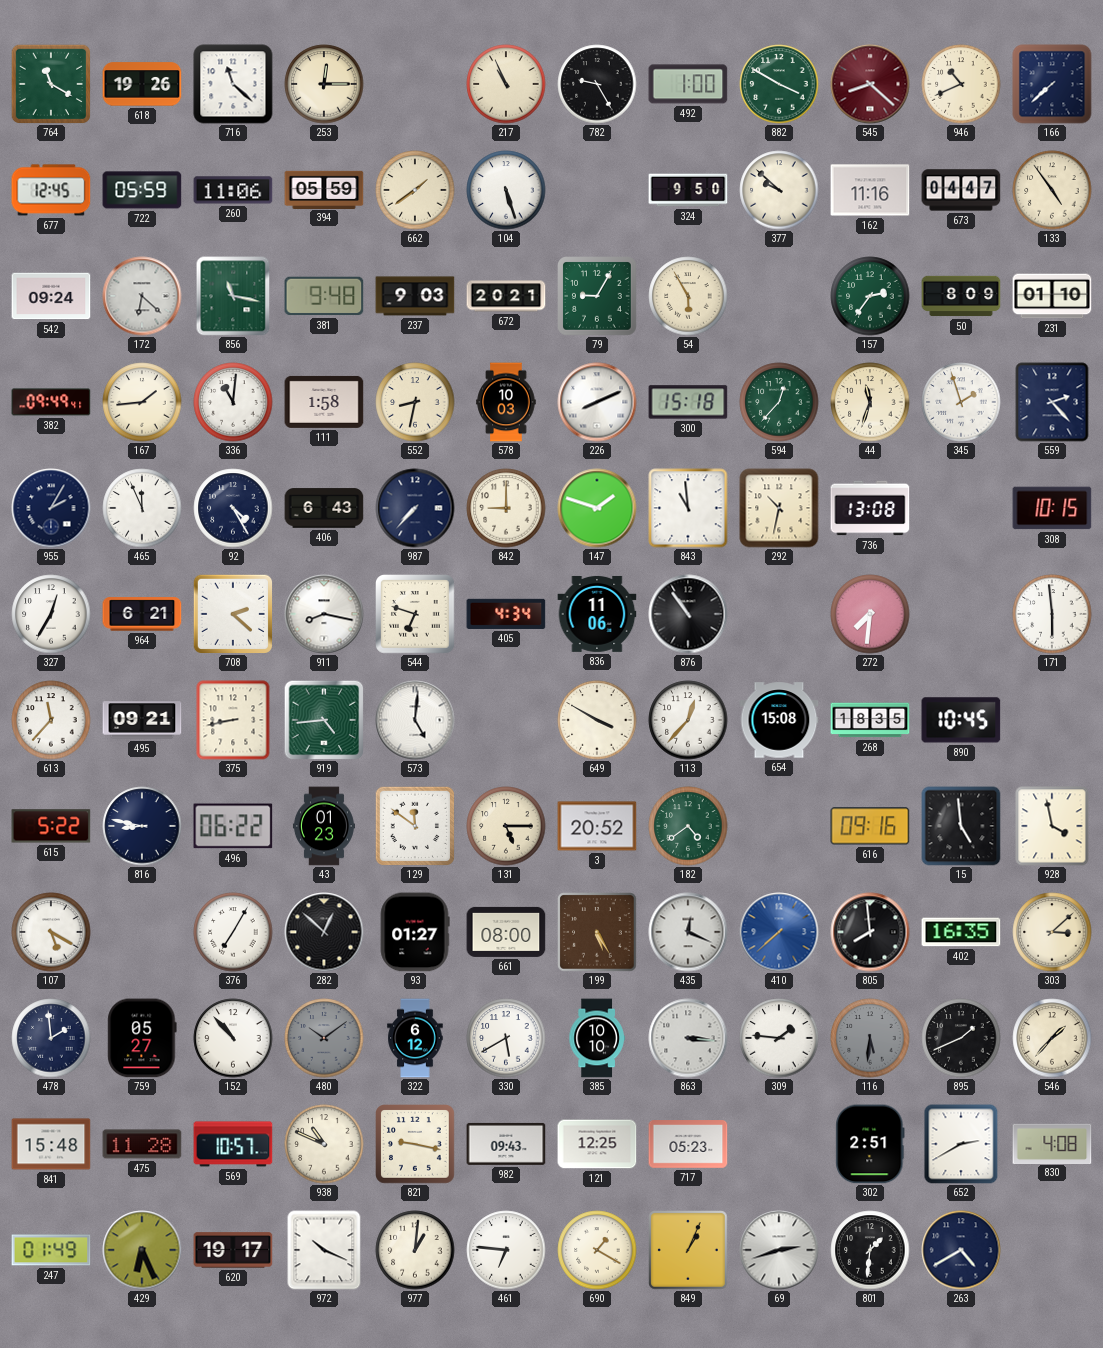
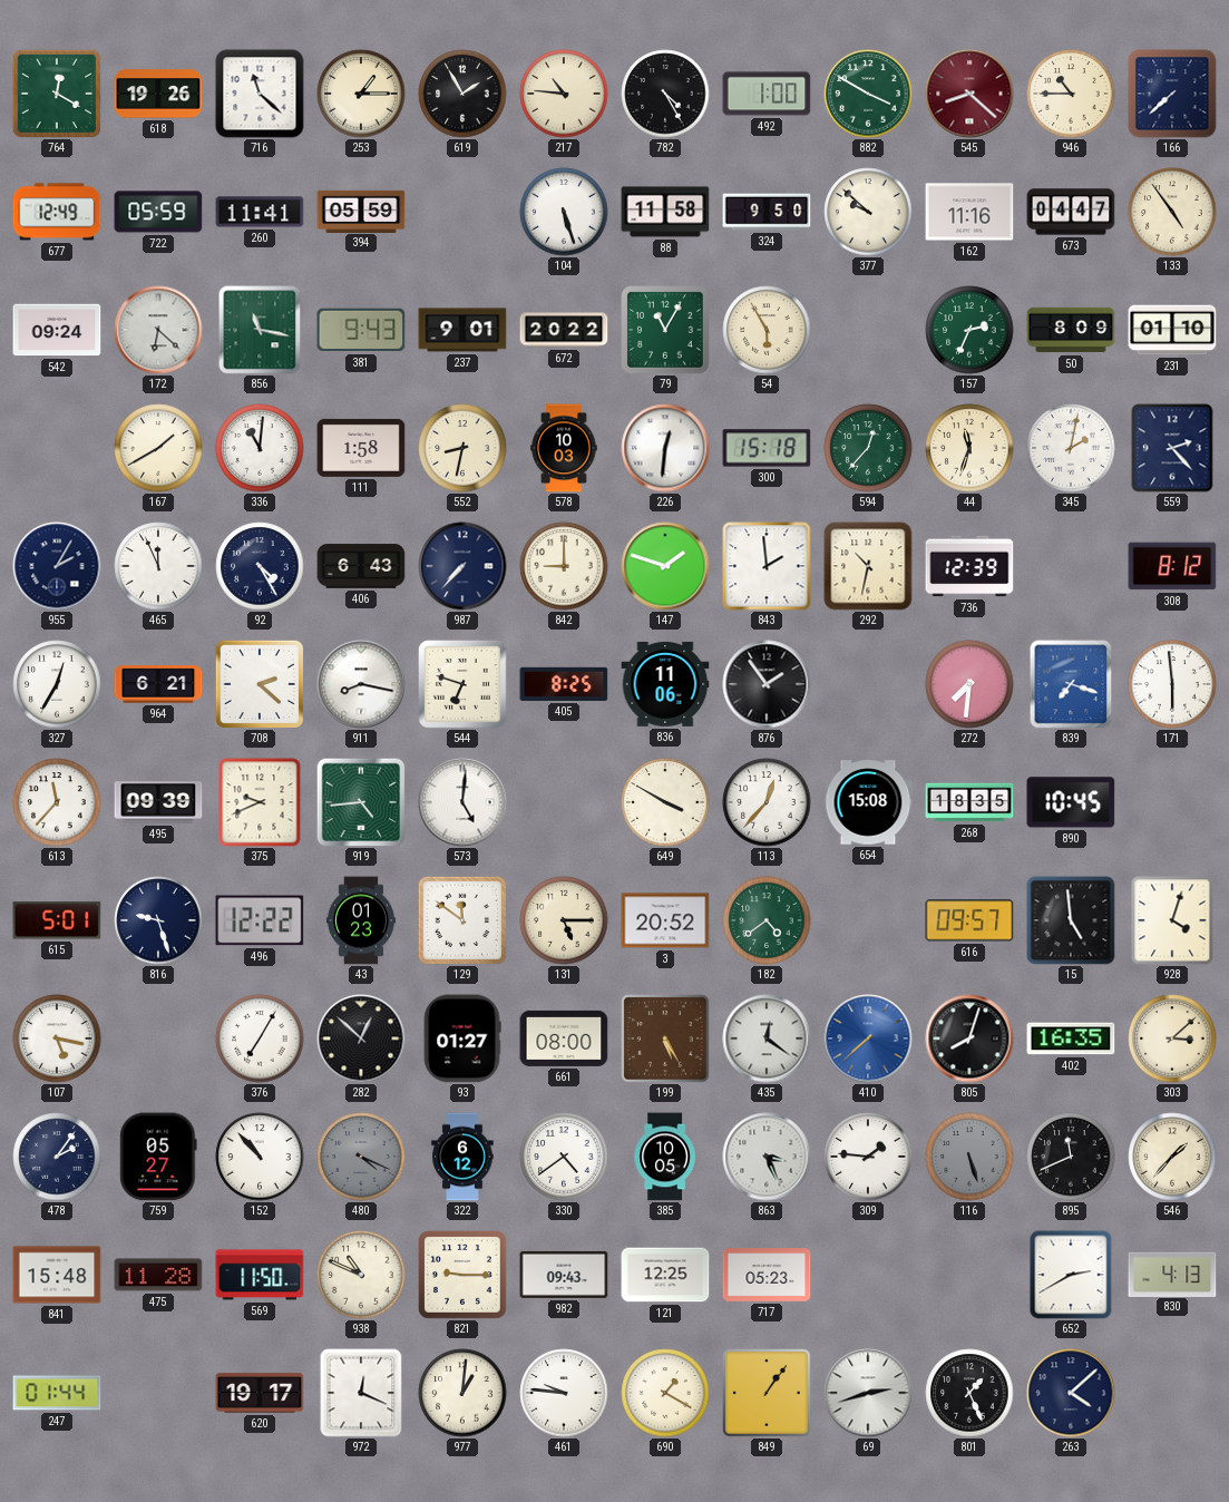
764: 11:20 -> 12:20
253: 12:15 -> 1:15
619: none -> 1:55
217: 10:56 -> 10:46
782: 9:25 -> 4:25
946: 10:41 -> 10:45
677: 12:45 -> 12:49
260: 11:06 -> 11:41
662: 1:39 -> none
88: none -> 11:58
381: 9:48 -> 9:43
237: 9:03 -> 9:01
672: 20:21 -> 20:22
79: 9:05 -> 11:05
157: 2:36 -> 2:34
382: 09:49 -> none
167: 1:44 -> 1:40
226: 8:11 -> 12:31
345: 1:57 -> 2:02
843: 10:59 -> 1:59
736: 13:08 -> 12:39
308: 10:15 -> 8:12
405: 4:34 -> 8:25
876: 10:54 -> 1:54
839: none -> 7:18
495: 09:21 -> 09:39
375: 8:43 -> 9:41
615: 5:22 -> 5:01
816: 8:47 -> 9:27
496: 06:22 -> 12:22
616: 09:16 -> 09:57
928: 3:58 -> 4:03
107: 5:20 -> 5:17
435: 12:19 -> 12:21
805: 7:59 -> 8:03
478: 1:59 -> 2:06
480: 10:09 -> 4:19
330: 5:40 -> 4:39
385: 10:10 -> 10:05
863: 3:16 -> 3:26
116: 5:31 -> 5:27
895: 1:41 -> 11:41
569: 10:57 -> 11:50
821: 9:17 -> 9:15
302: 2:51 -> none
830: 4:08 -> 4:13
247: 01:49 -> 01:44
429: 6:26 -> none
972: 10:19 -> 12:19
461: 6:46 -> 9:46
849: 1:04 -> 1:06
801: 1:31 -> 1:26
263: 4:40 -> 4:08
